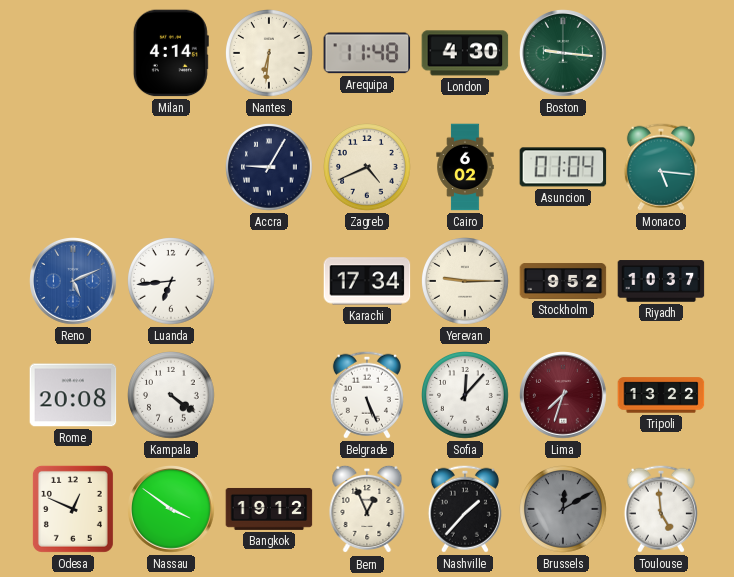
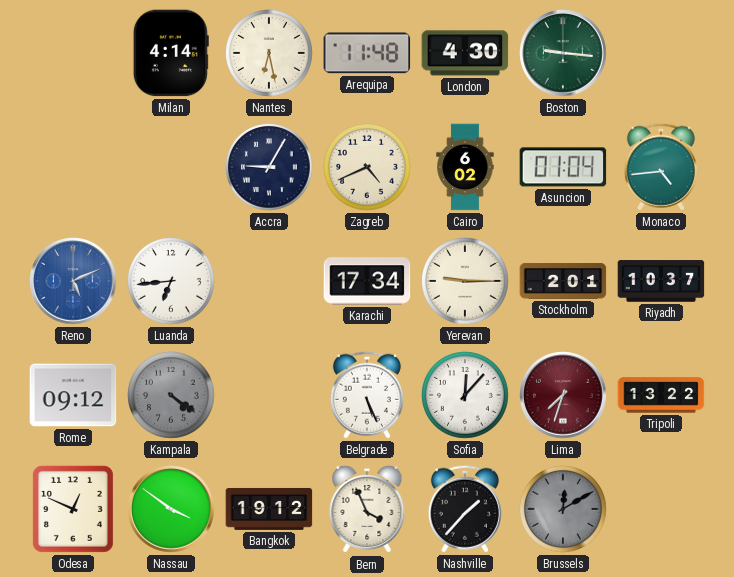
Nantes: 6:31 -> 6:28
Monaco: 5:16 -> 4:44
Stockholm: 9:52 -> 2:01
Rome: 20:08 -> 09:12
Kampala dial: white -> grey
Bern: 12:56 -> 3:56
Toulouse: 4:59 -> none
